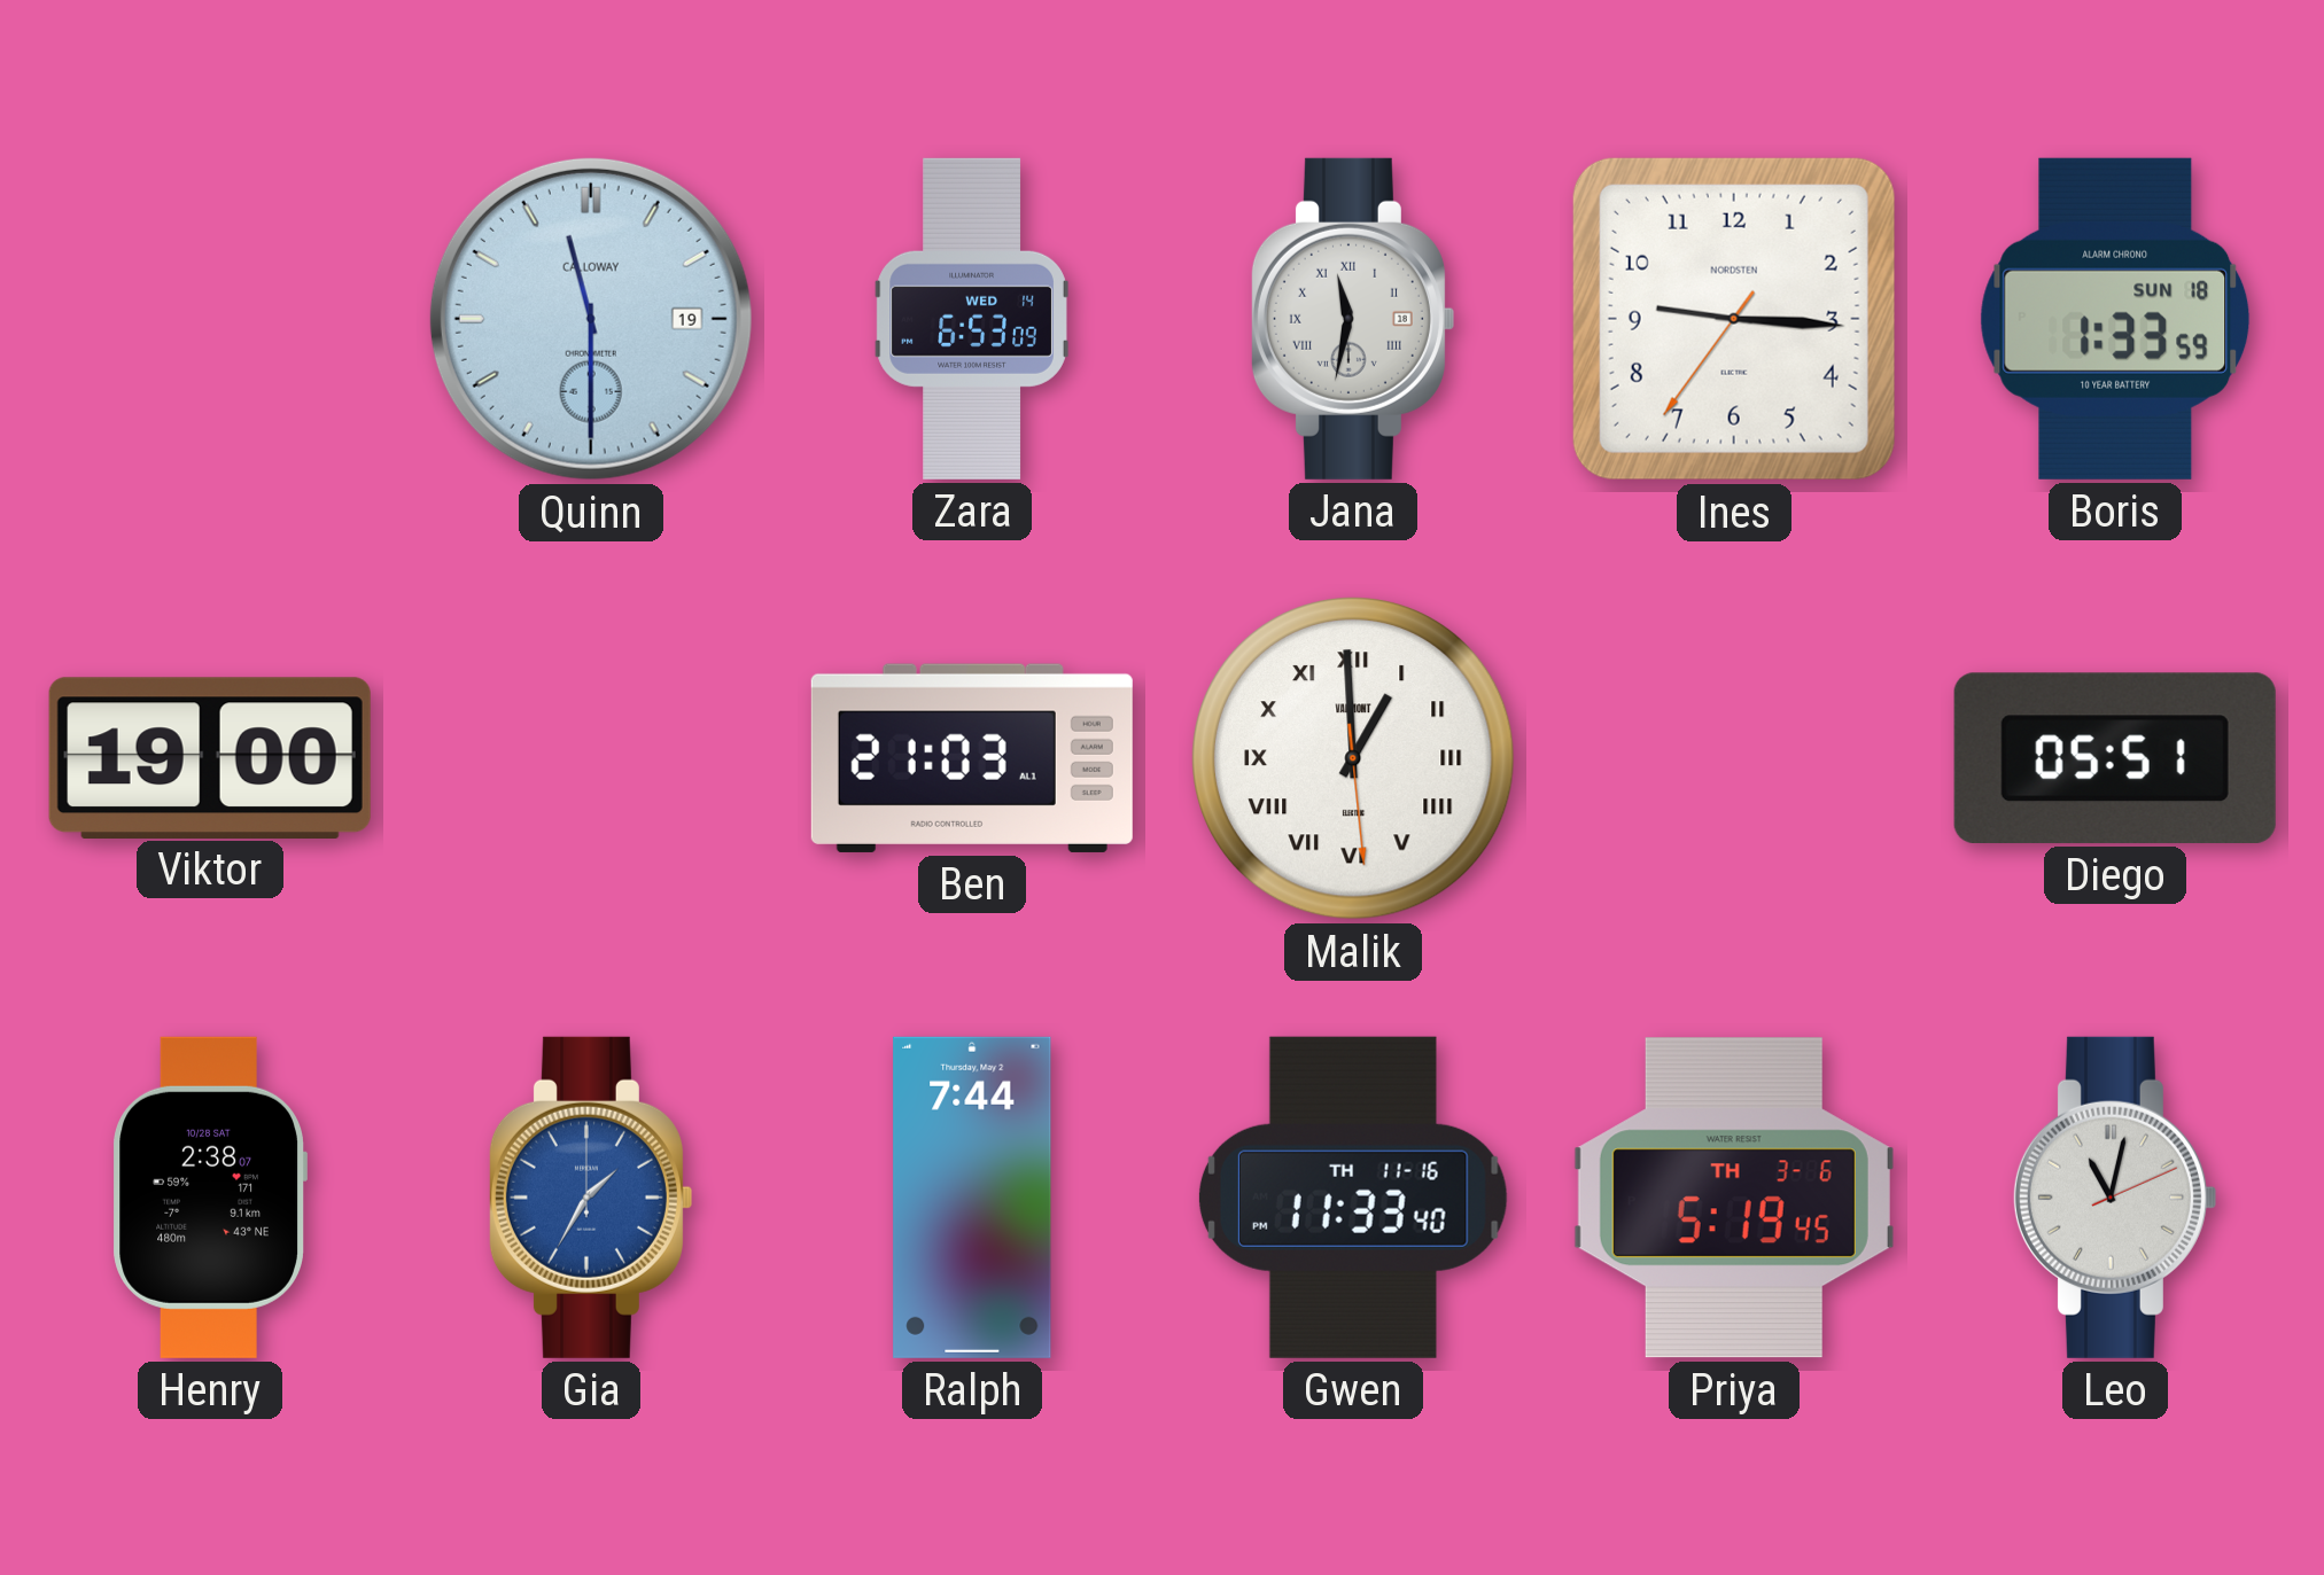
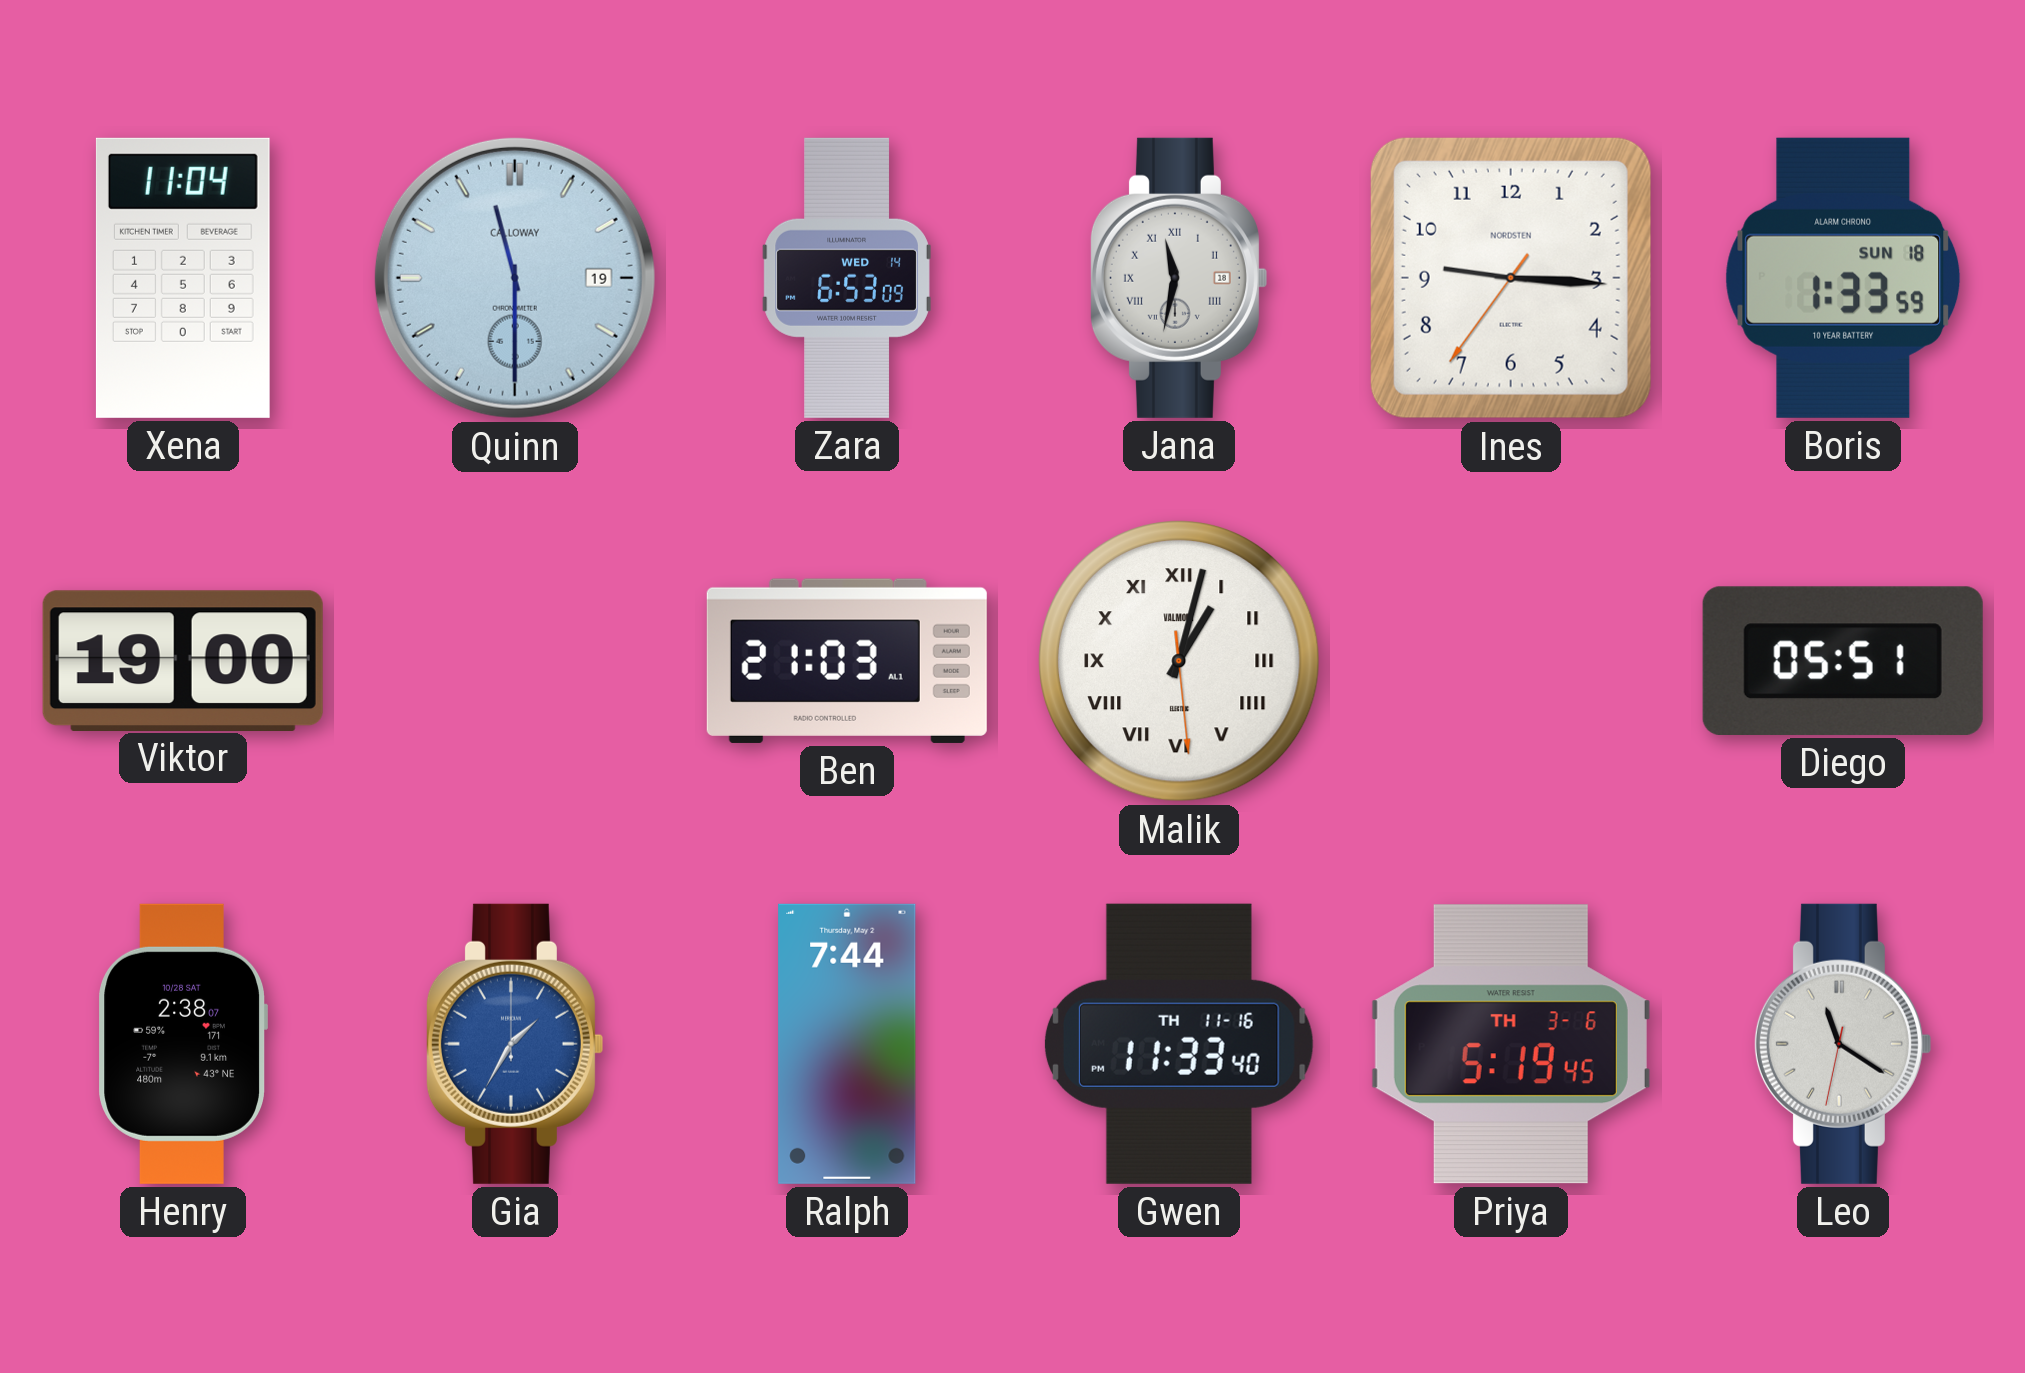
Xena: none -> 11:04
Malik: 12:59 -> 1:02
Leo: 11:02 -> 11:20
